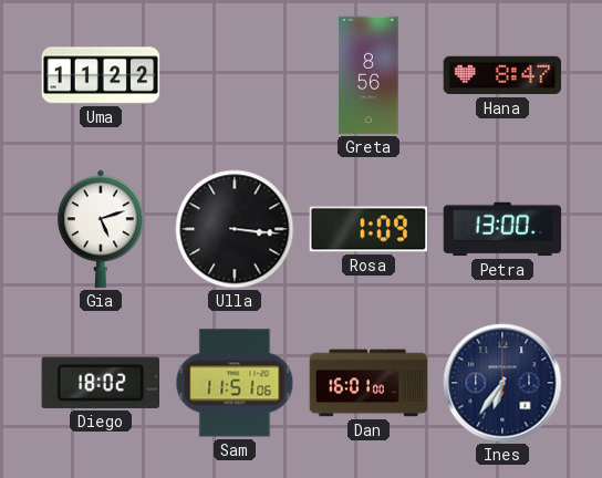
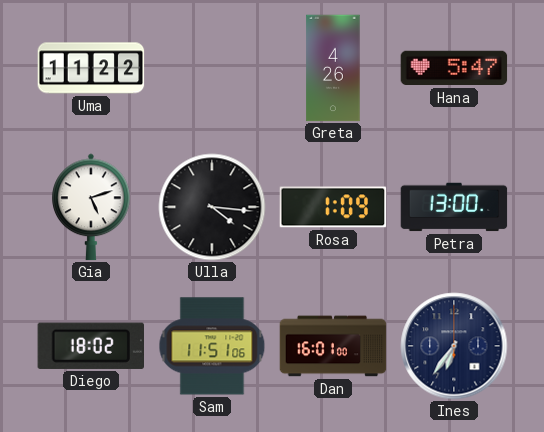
Greta: 8:56 -> 4:26
Hana: 8:47 -> 5:47
Ulla: 3:16 -> 4:16
